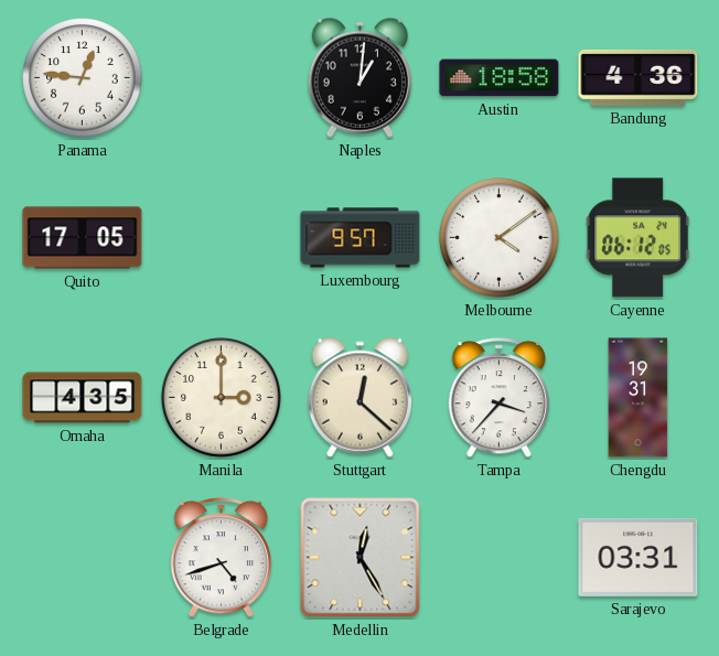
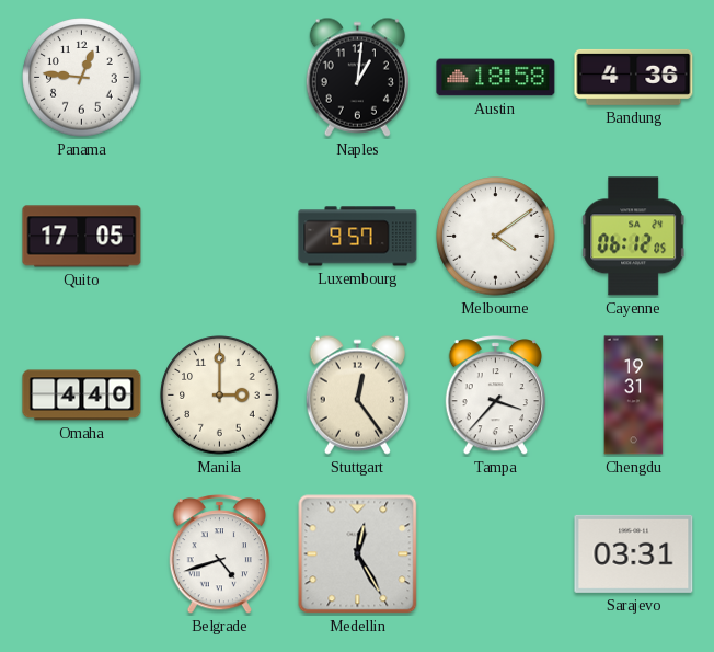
Omaha: 4:35 -> 4:40
Stuttgart: 12:22 -> 12:24
